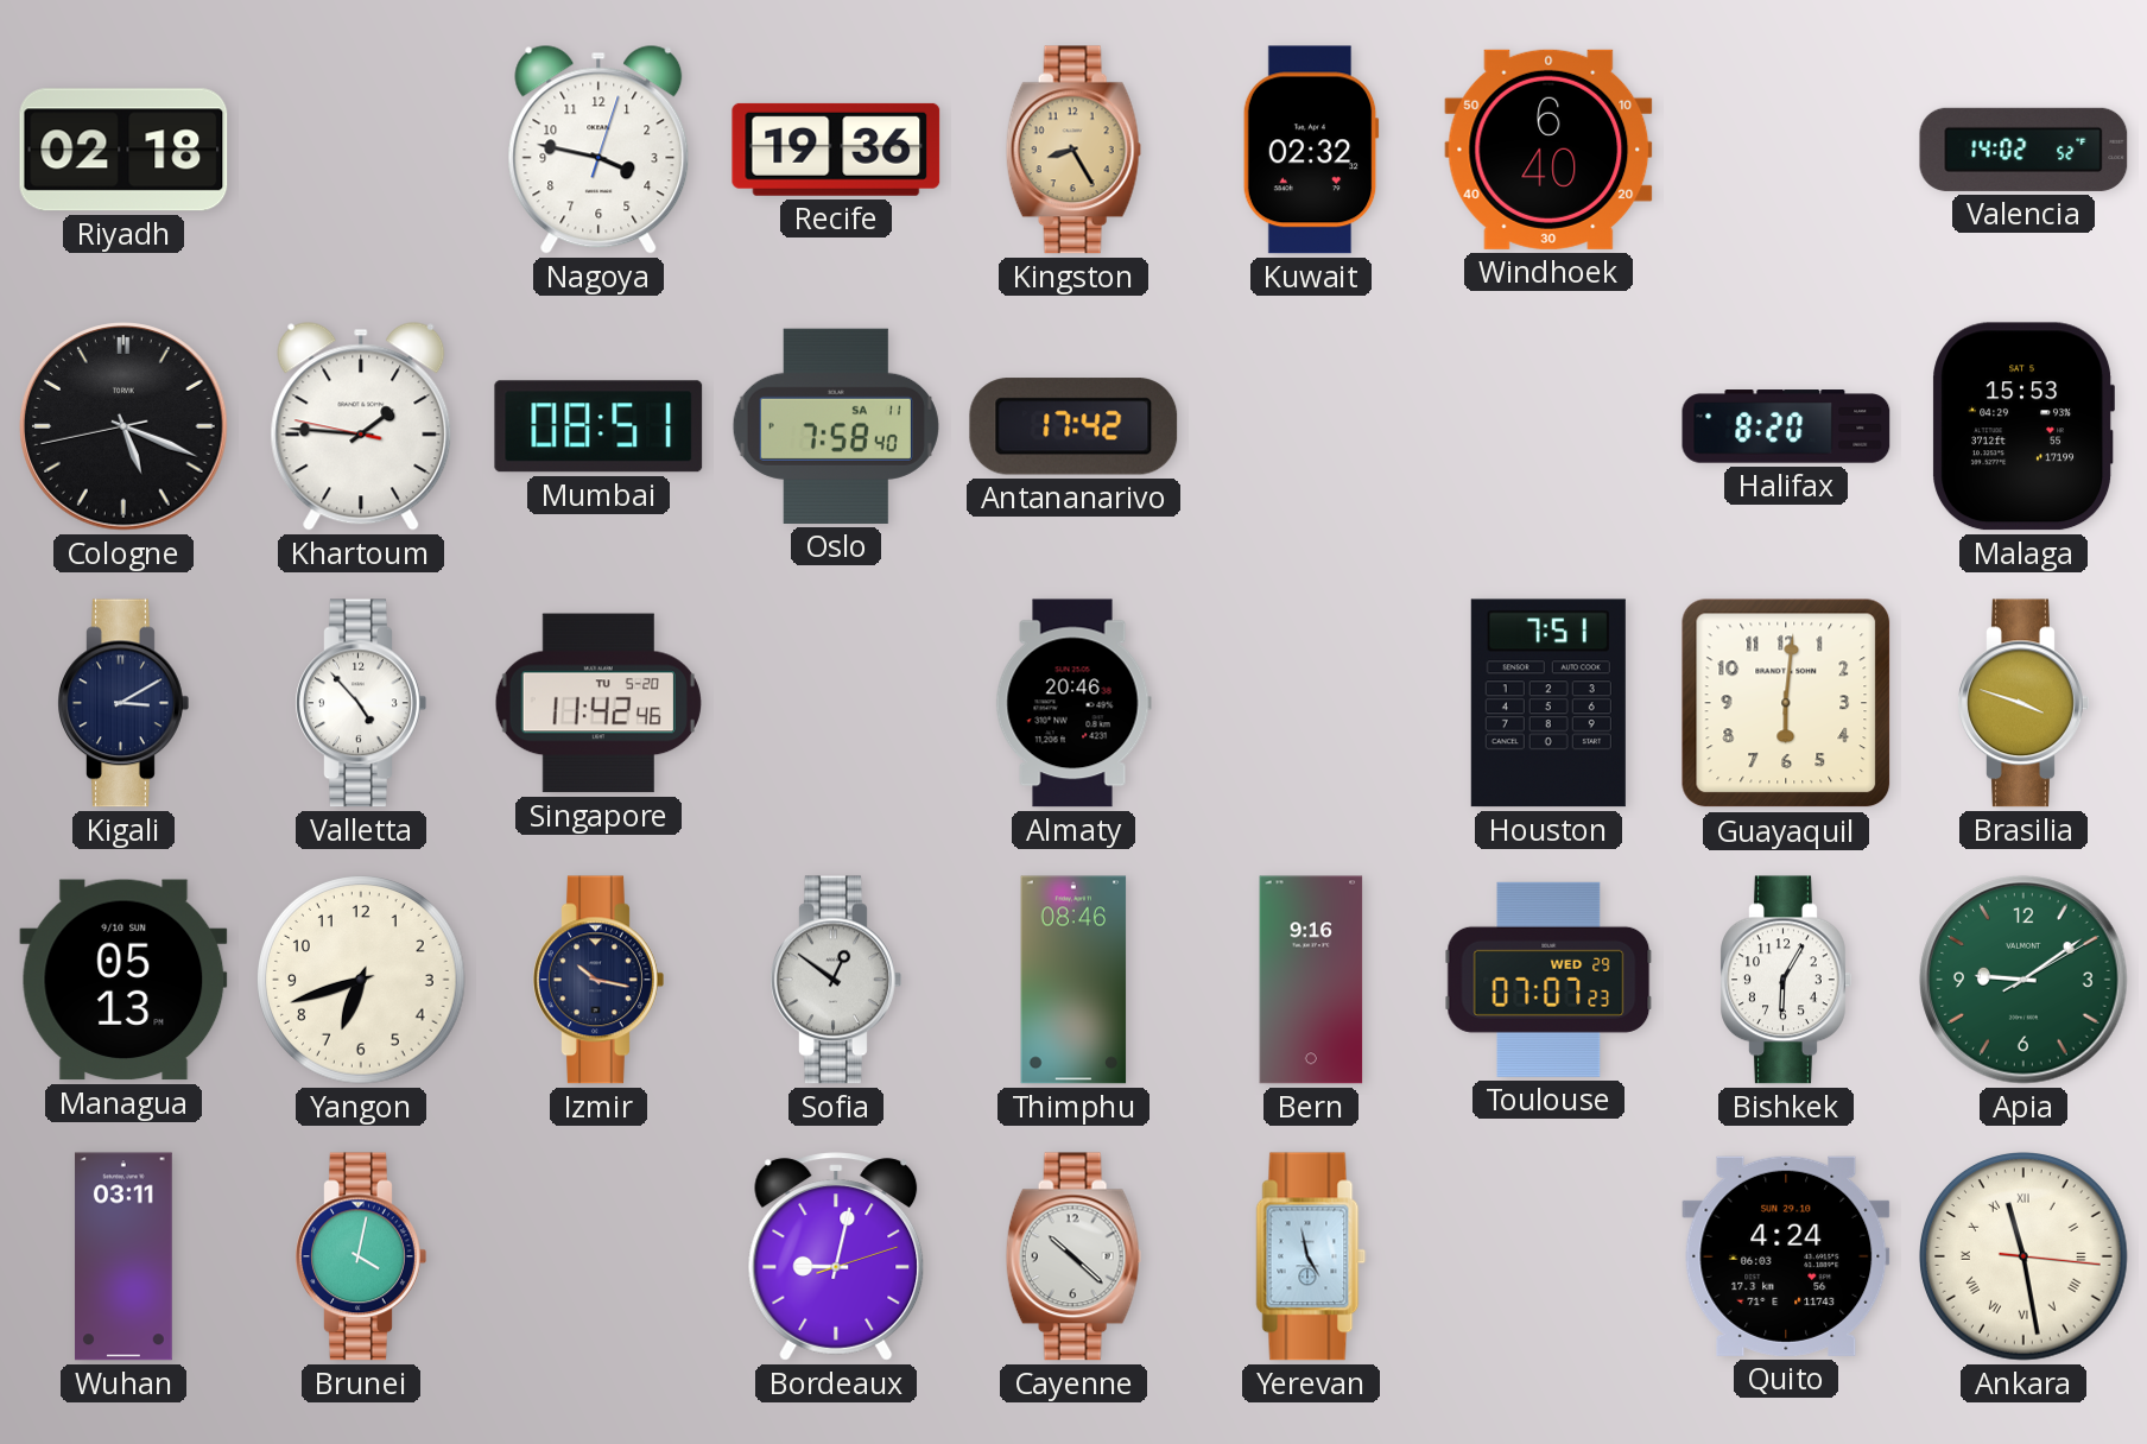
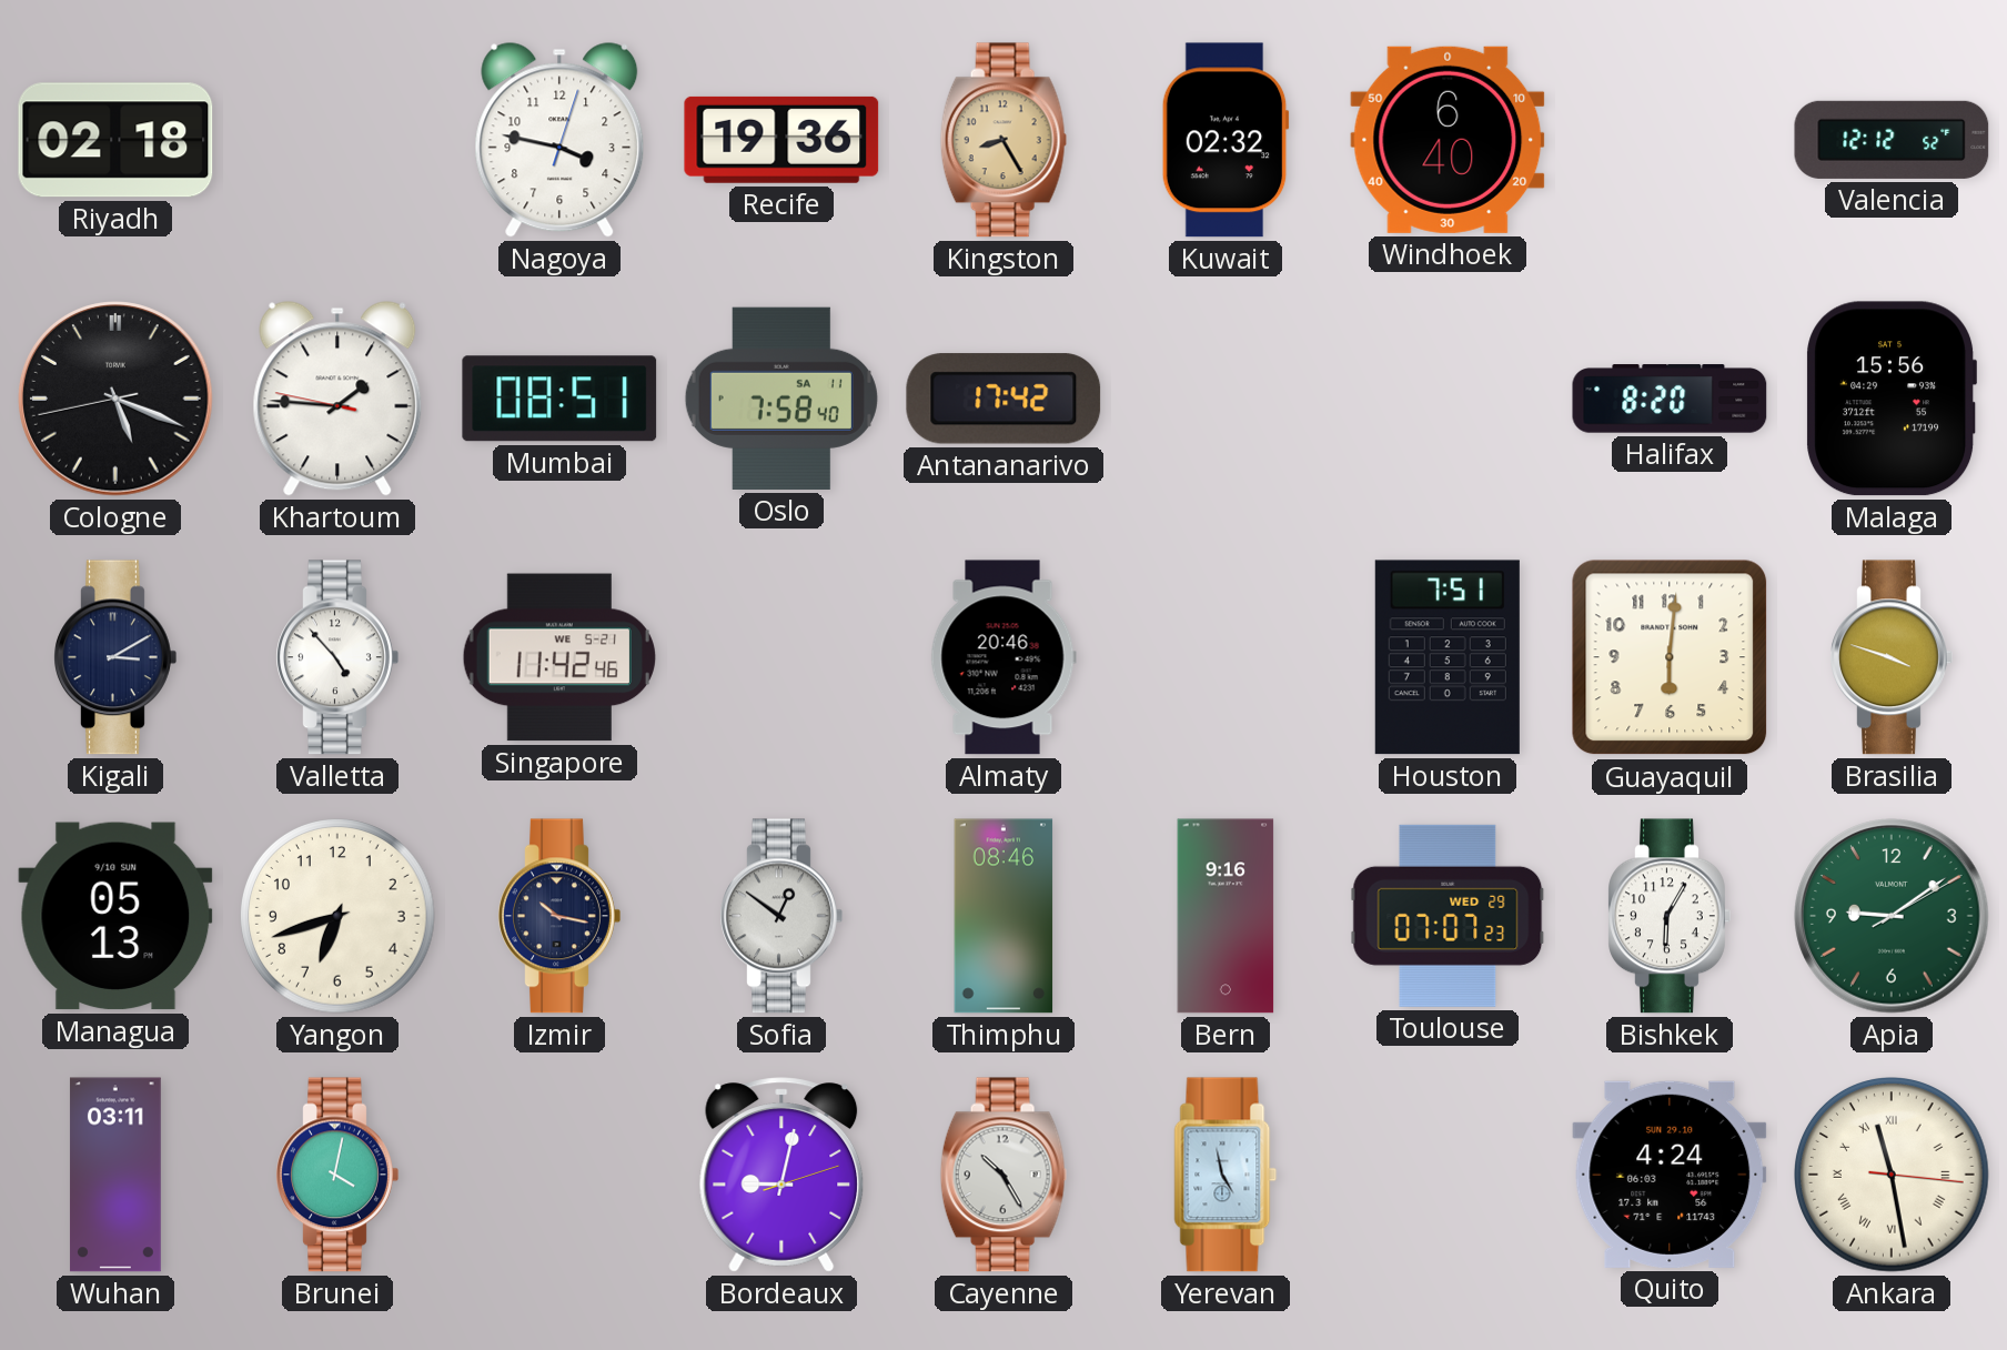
Valencia: 14:02 -> 12:12
Malaga: 15:53 -> 15:56
Singapore date: TU 5-20 -> WE 5-21
Cayenne: 10:22 -> 10:25
